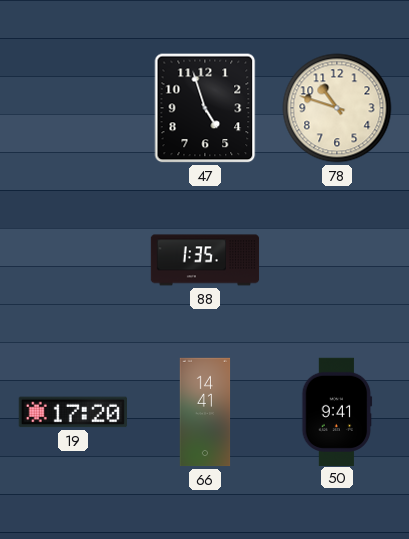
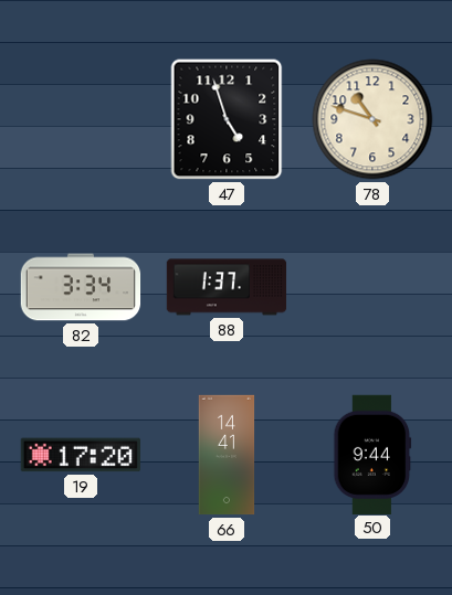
82: none -> 3:34
88: 1:35 -> 1:37
50: 9:41 -> 9:44
